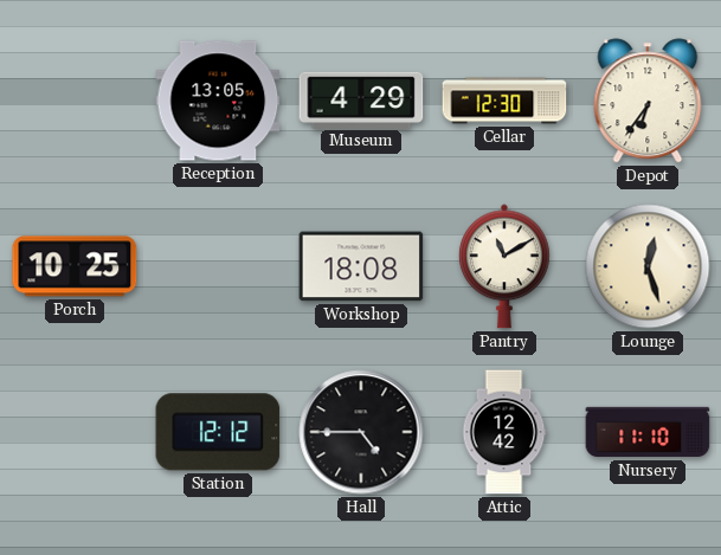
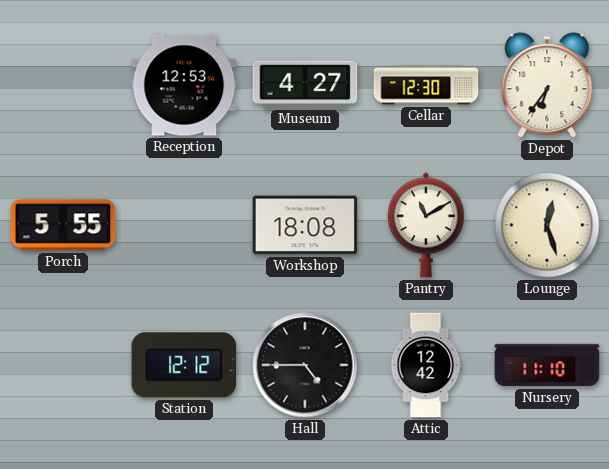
Reception: 13:05 -> 12:53
Museum: 4:29 -> 4:27
Porch: 10:25 -> 5:55
